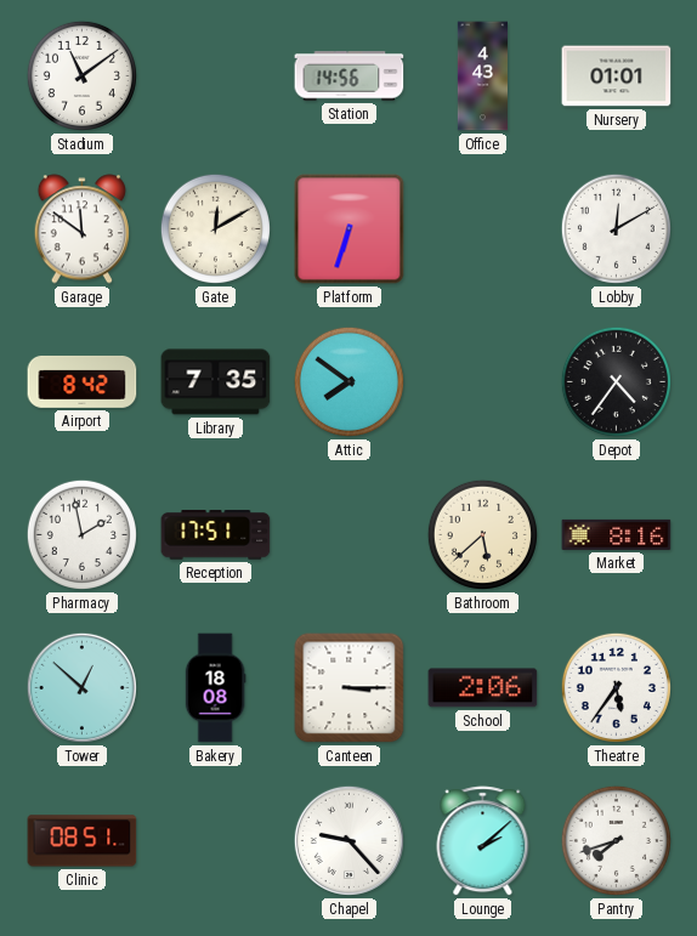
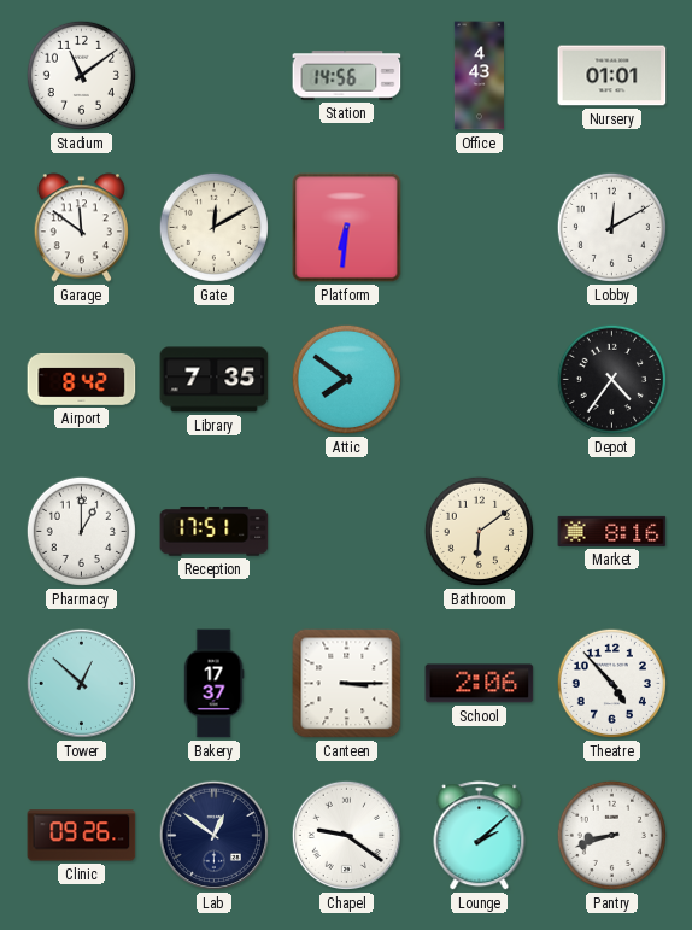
Platform: 6:33 -> 6:31
Pharmacy: 1:58 -> 1:00
Bathroom: 5:38 -> 6:09
Bakery: 18:08 -> 17:37
Theatre: 5:36 -> 4:53
Clinic: 08:51 -> 09:26
Lab: none -> 12:51
Chapel: 9:23 -> 9:21
Pantry: 7:42 -> 8:42
